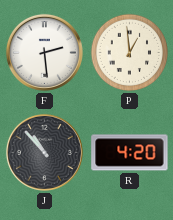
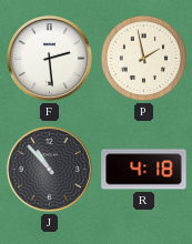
P: 12:59 -> 1:58
R: 4:20 -> 4:18
